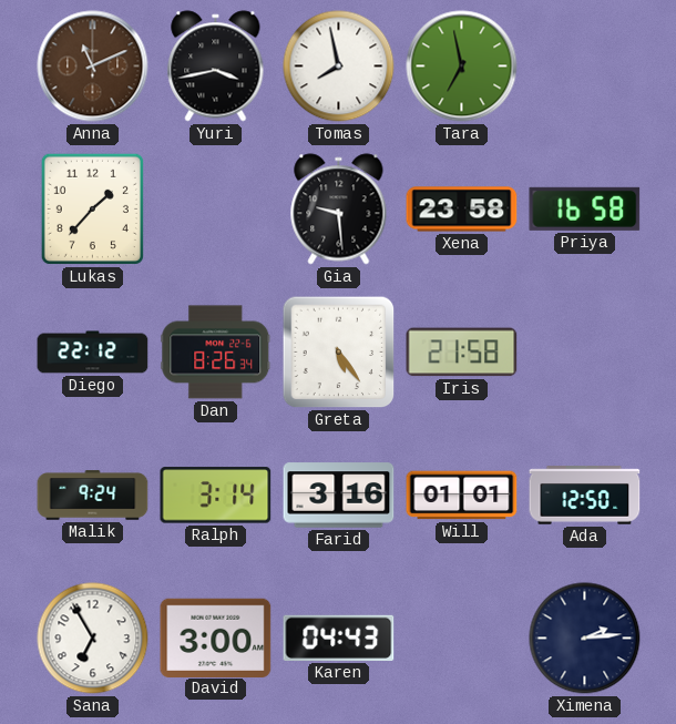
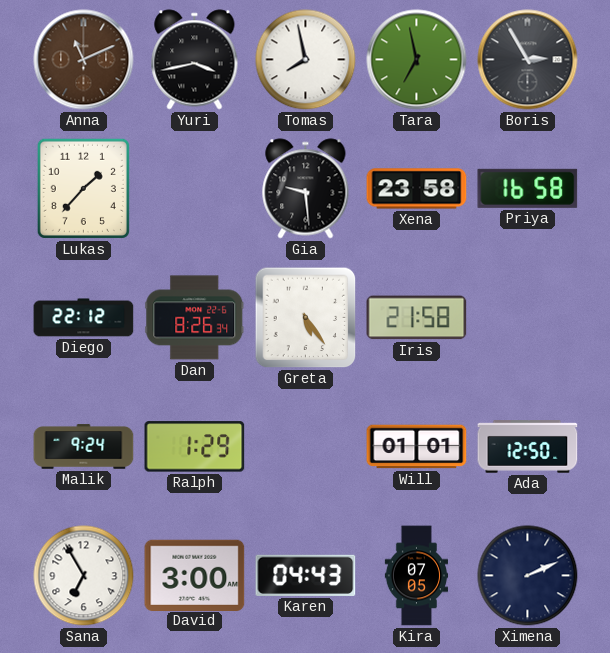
Boris: none -> 2:55
Ralph: 3:14 -> 1:29
Farid: 3:16 -> none
Kira: none -> 07:05
Ximena: 2:14 -> 2:11
